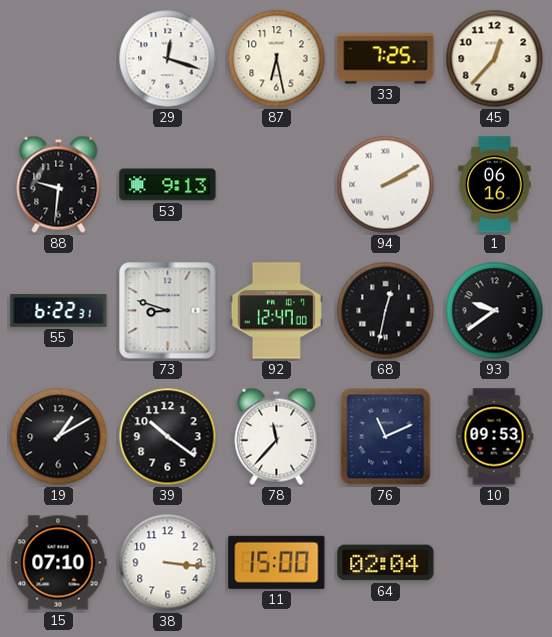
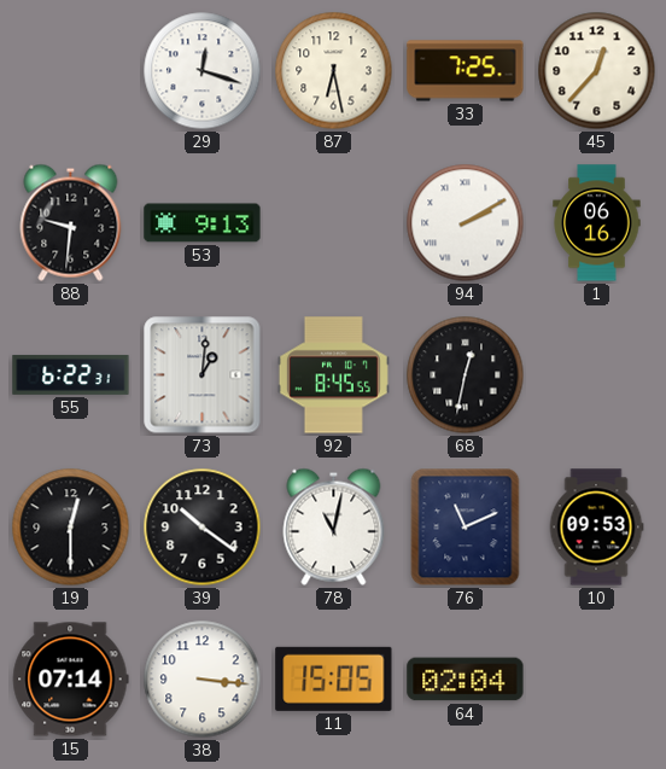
73: 8:48 -> 1:01
92: 12:47 -> 8:45
93: 9:39 -> none
19: 1:10 -> 12:30
78: 11:37 -> 11:02
15: 07:10 -> 07:14
11: 15:00 -> 15:05
